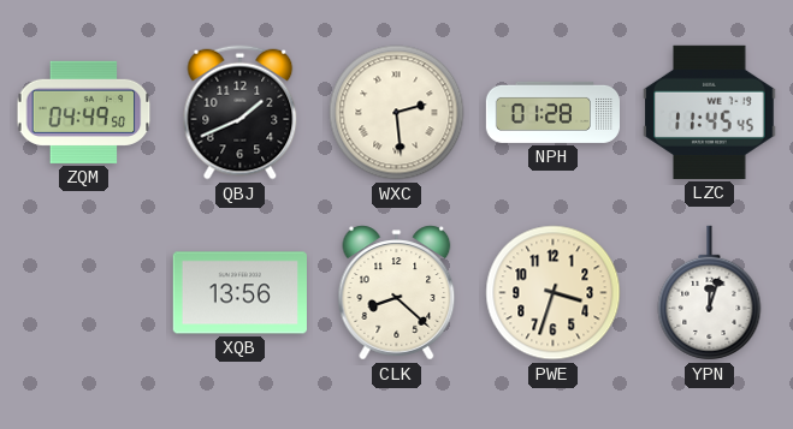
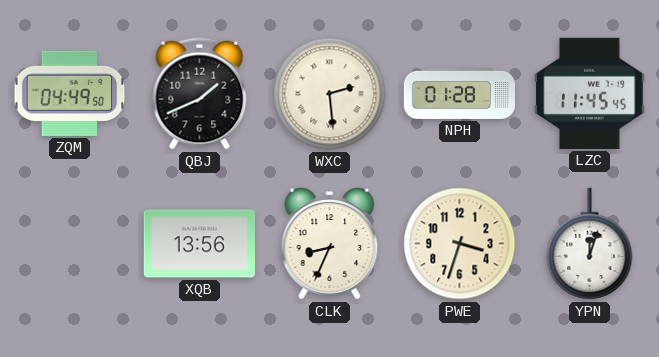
CLK: 8:22 -> 8:34
